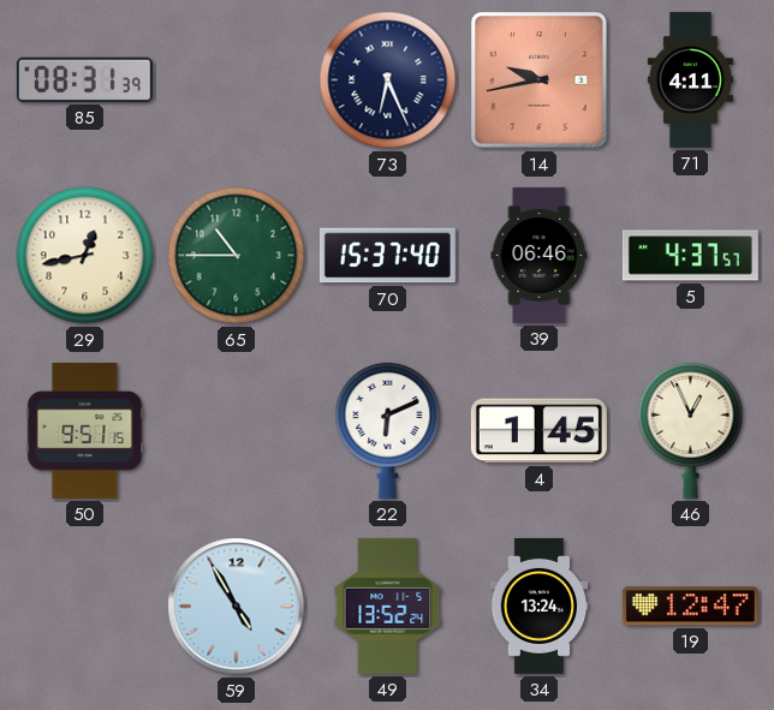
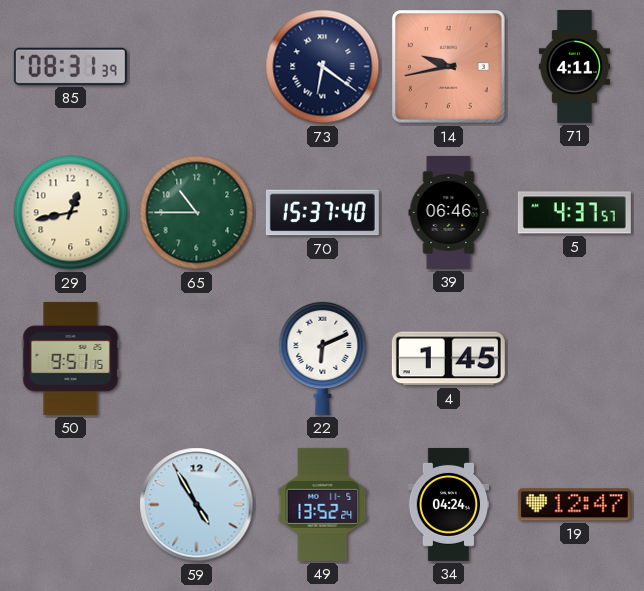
73: 6:26 -> 6:21
46: 12:56 -> none
34: 13:24 -> 04:24
